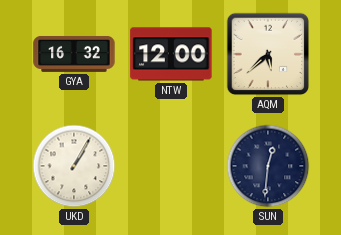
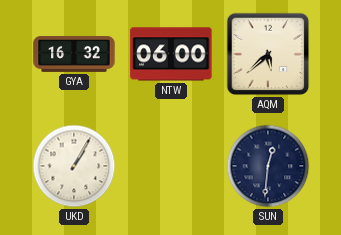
NTW: 12:00 -> 06:00
